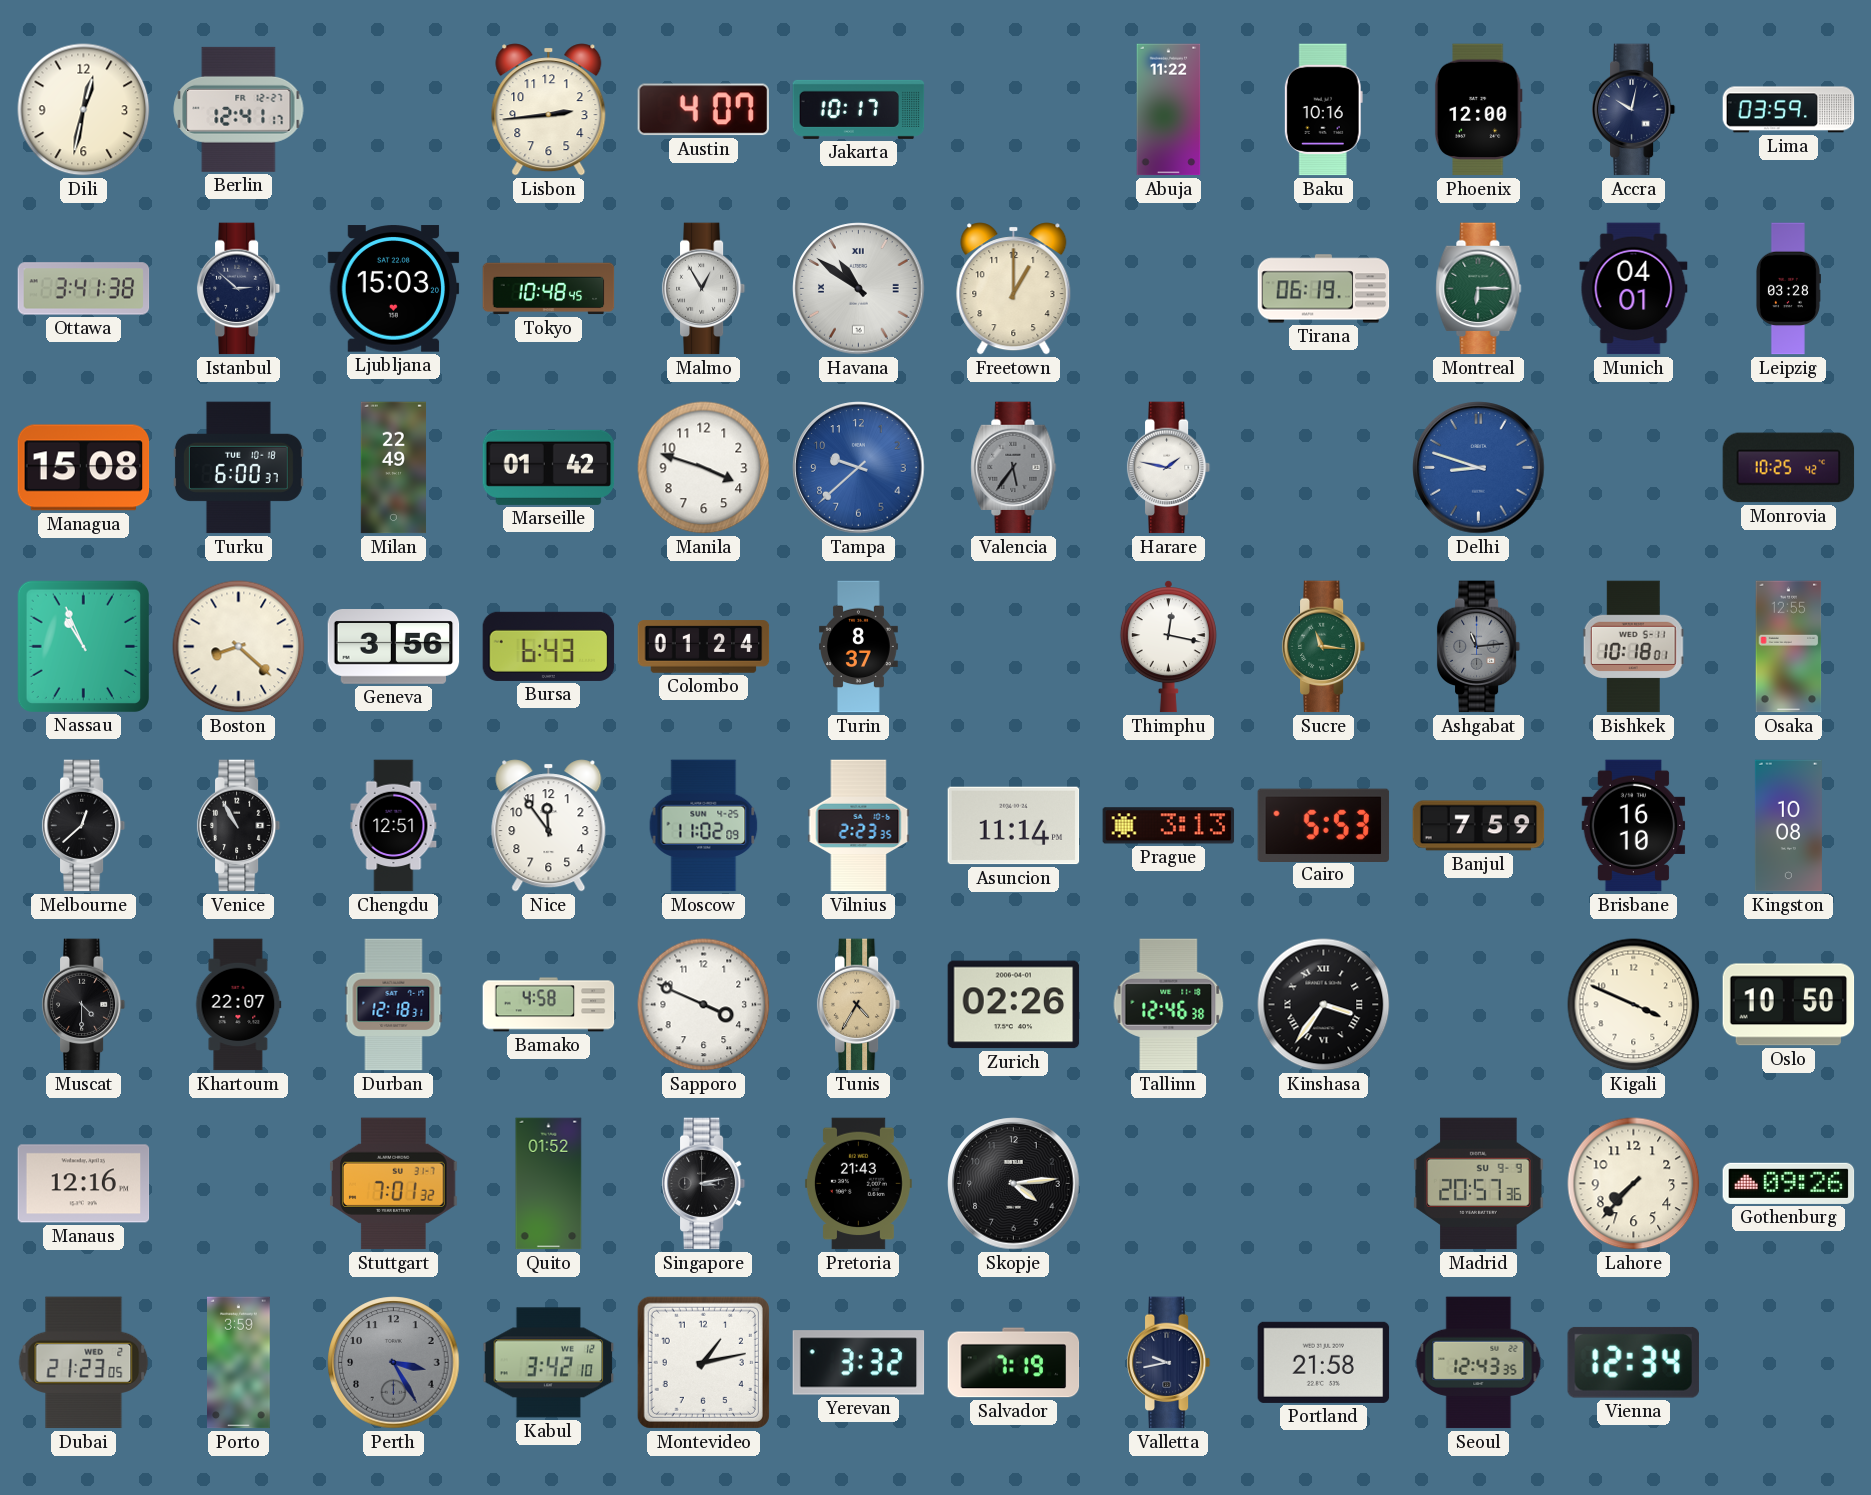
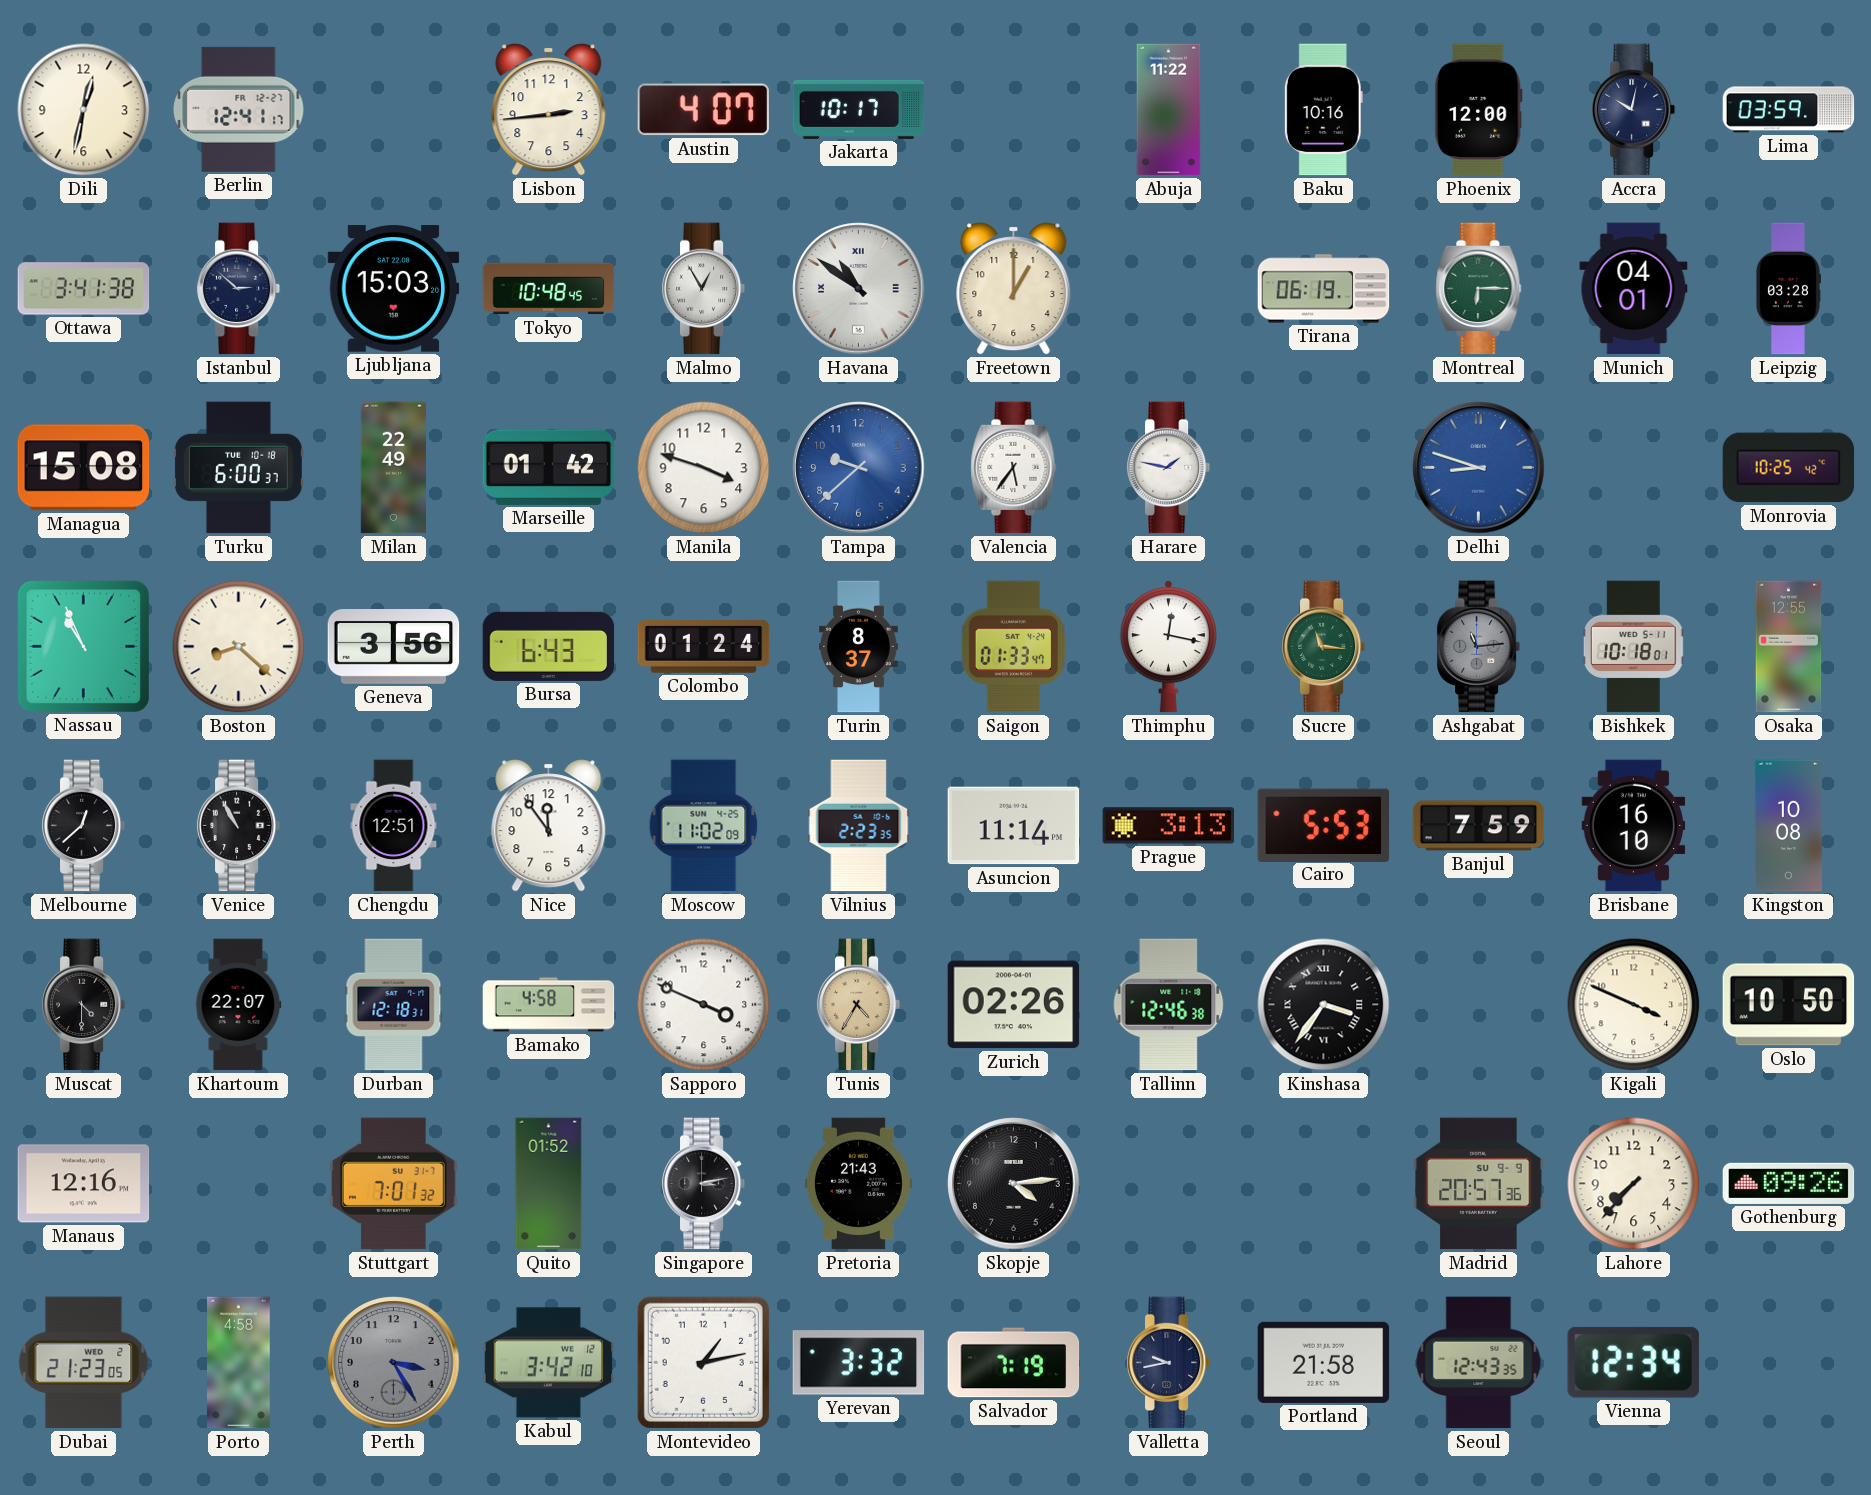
Valencia dial: grey -> white
Saigon: none -> 01:33
Porto: 3:59 -> 4:58
